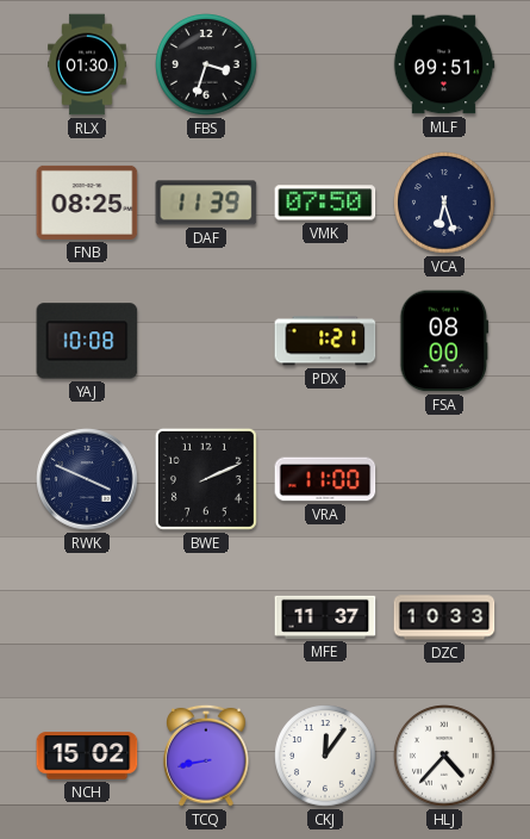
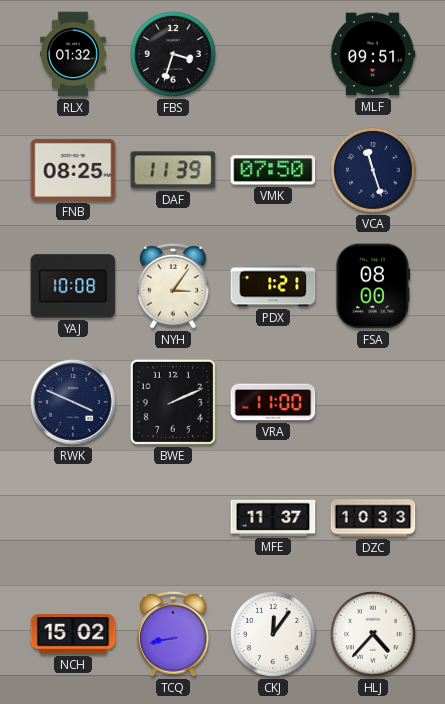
RLX: 01:30 -> 01:32
VCA: 6:27 -> 11:27
NYH: none -> 3:06
